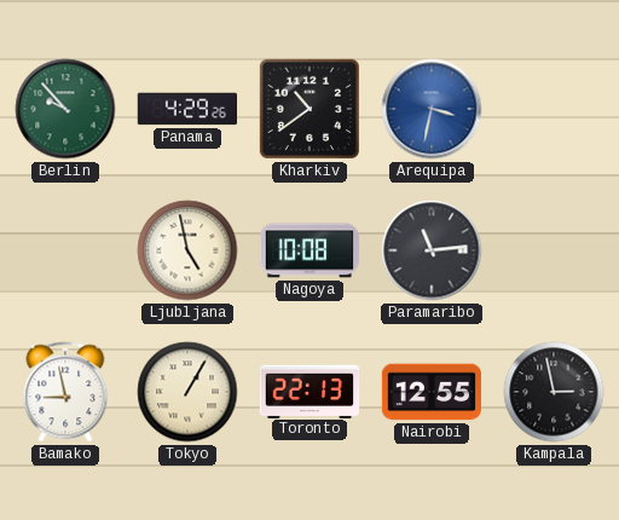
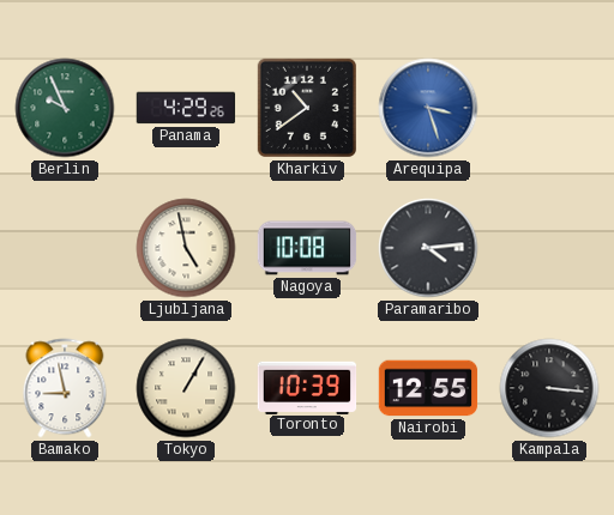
Berlin: 9:53 -> 9:56
Arequipa: 3:32 -> 3:27
Paramaribo: 11:14 -> 4:14
Toronto: 22:13 -> 10:39
Kampala: 2:58 -> 3:16
